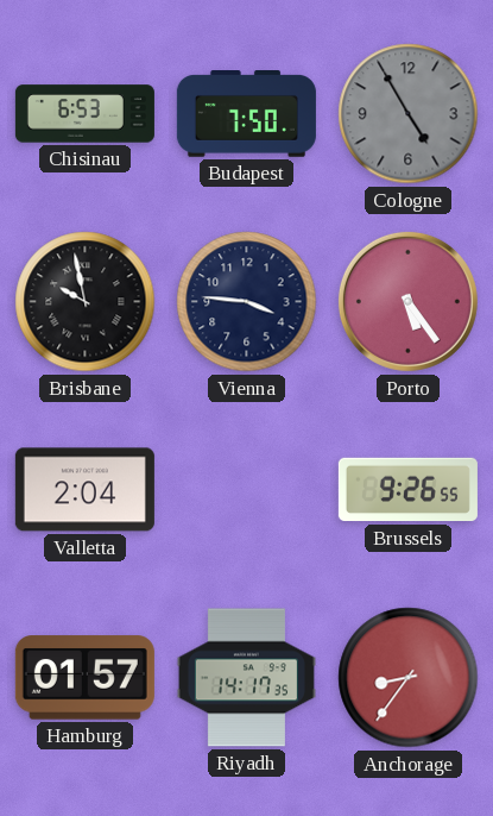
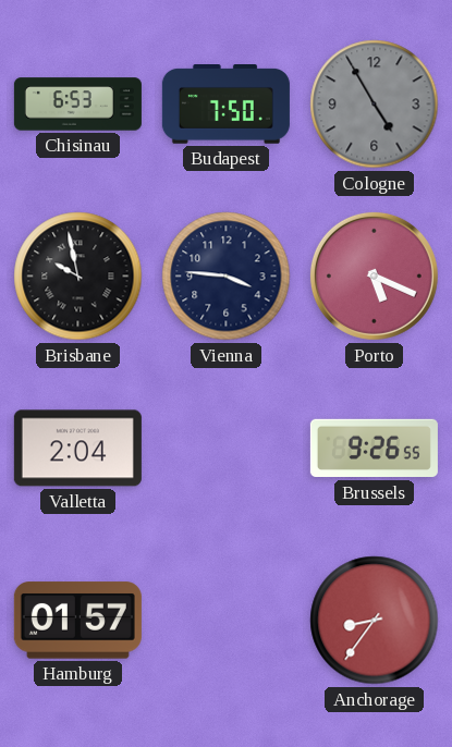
Porto: 5:24 -> 5:19
Riyadh: 14:17 -> none
